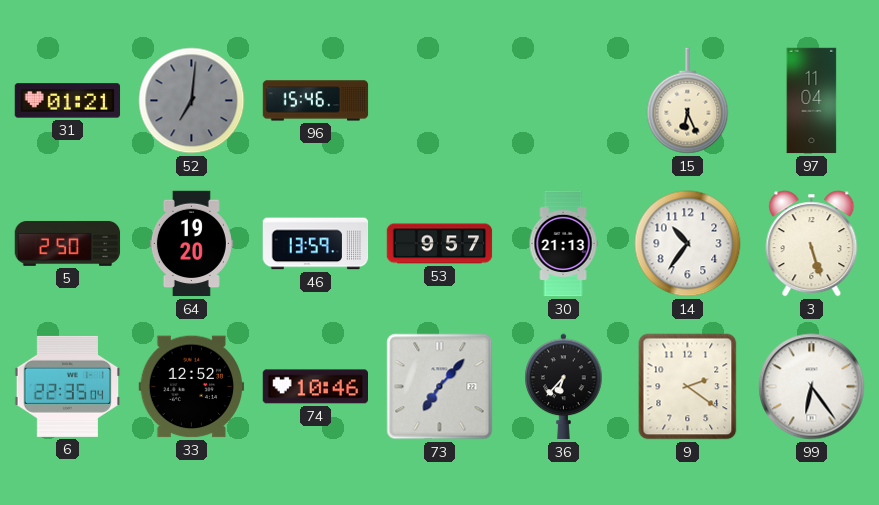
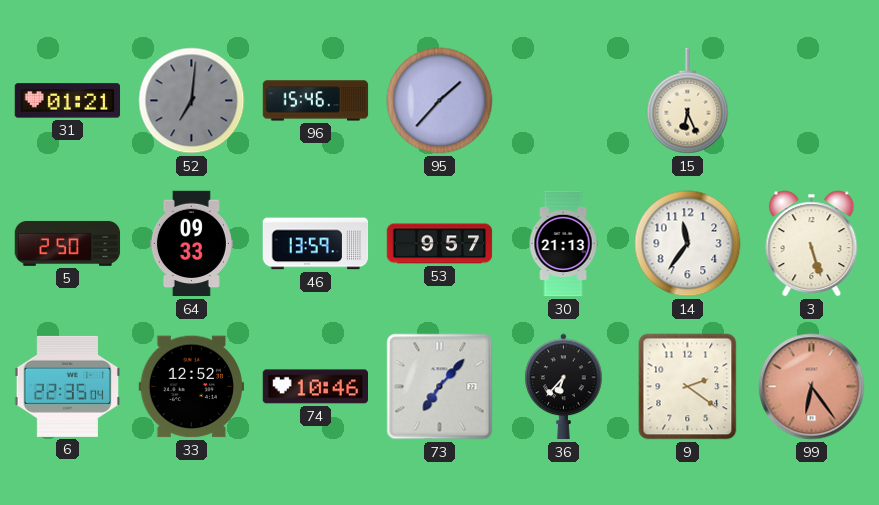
95: none -> 1:37
97: 11:04 -> none
64: 19:20 -> 09:33
14: 10:36 -> 11:36
99 dial: white -> salmon
